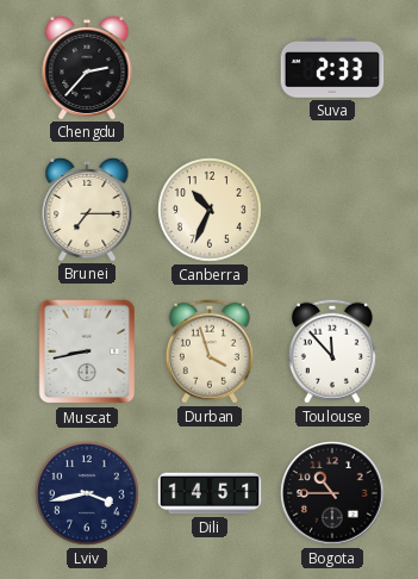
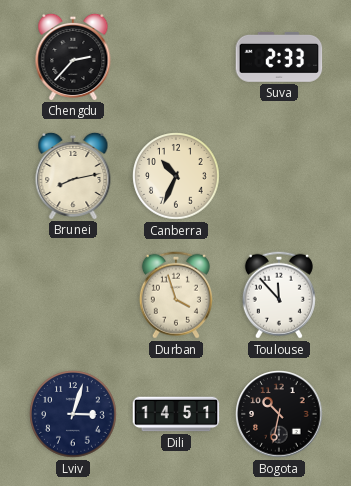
Brunei: 7:15 -> 8:13
Muscat: 8:43 -> none
Lviv: 3:43 -> 3:03
Bogota: 10:45 -> 10:32
